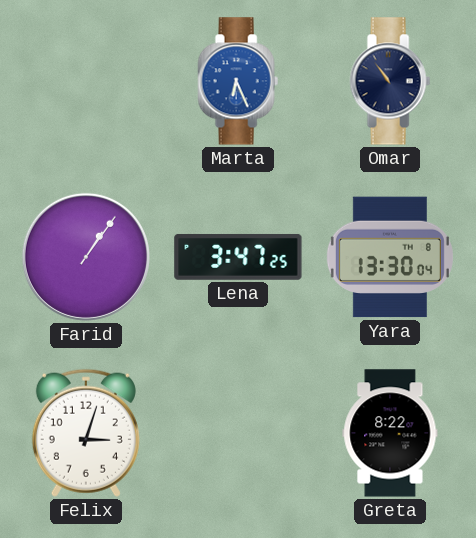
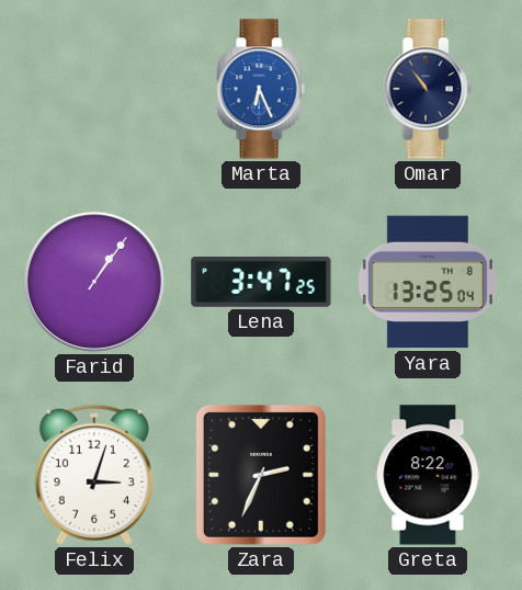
Yara: 13:30 -> 13:25
Zara: none -> 2:34
